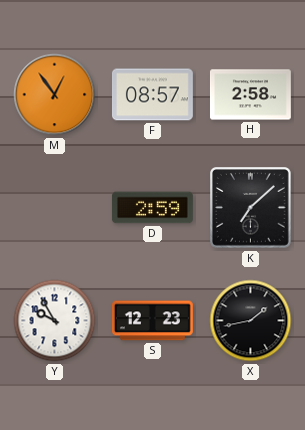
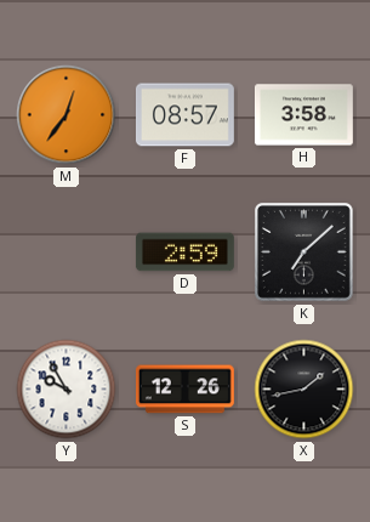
M: 12:54 -> 12:36
H: 2:58 -> 3:58
S: 12:23 -> 12:26
